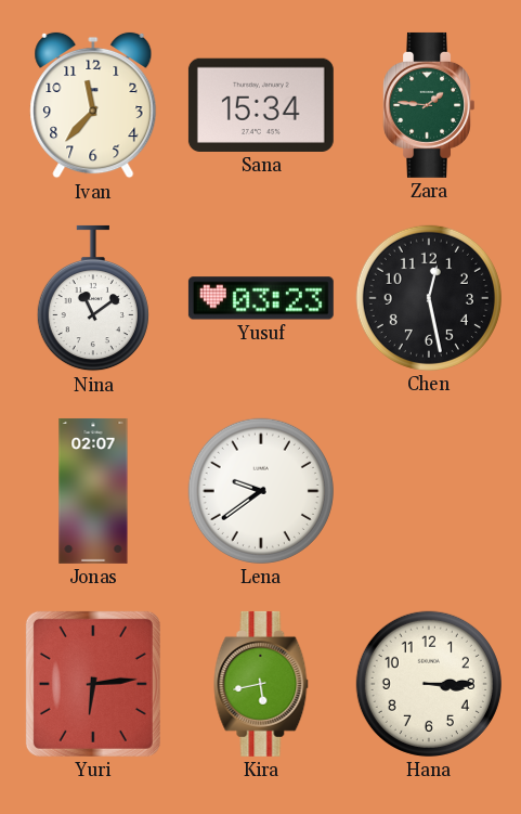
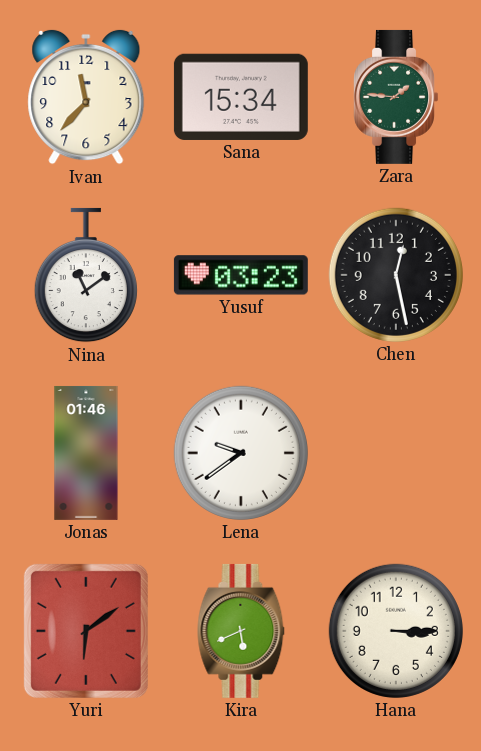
Jonas: 02:07 -> 01:46
Yuri: 6:14 -> 6:09
Kira: 5:43 -> 5:41
